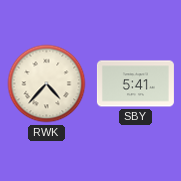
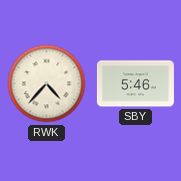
SBY: 5:41 -> 5:46
